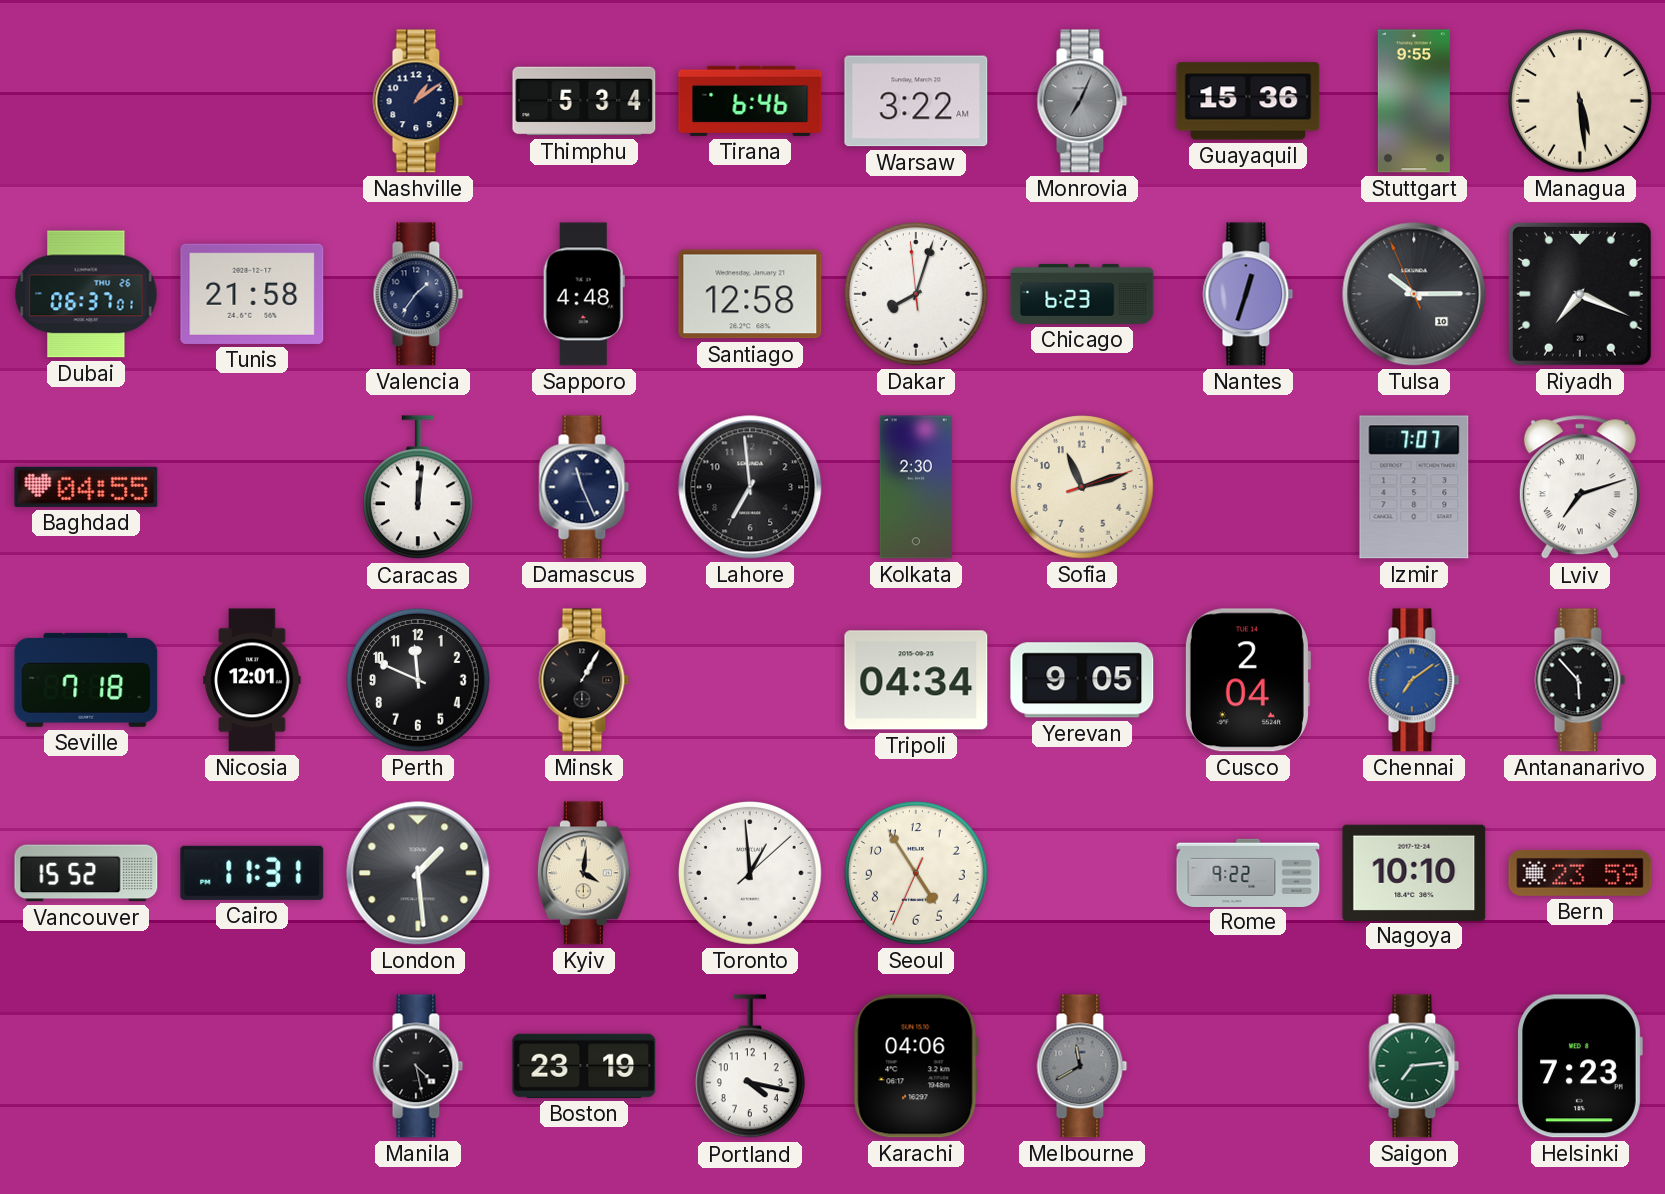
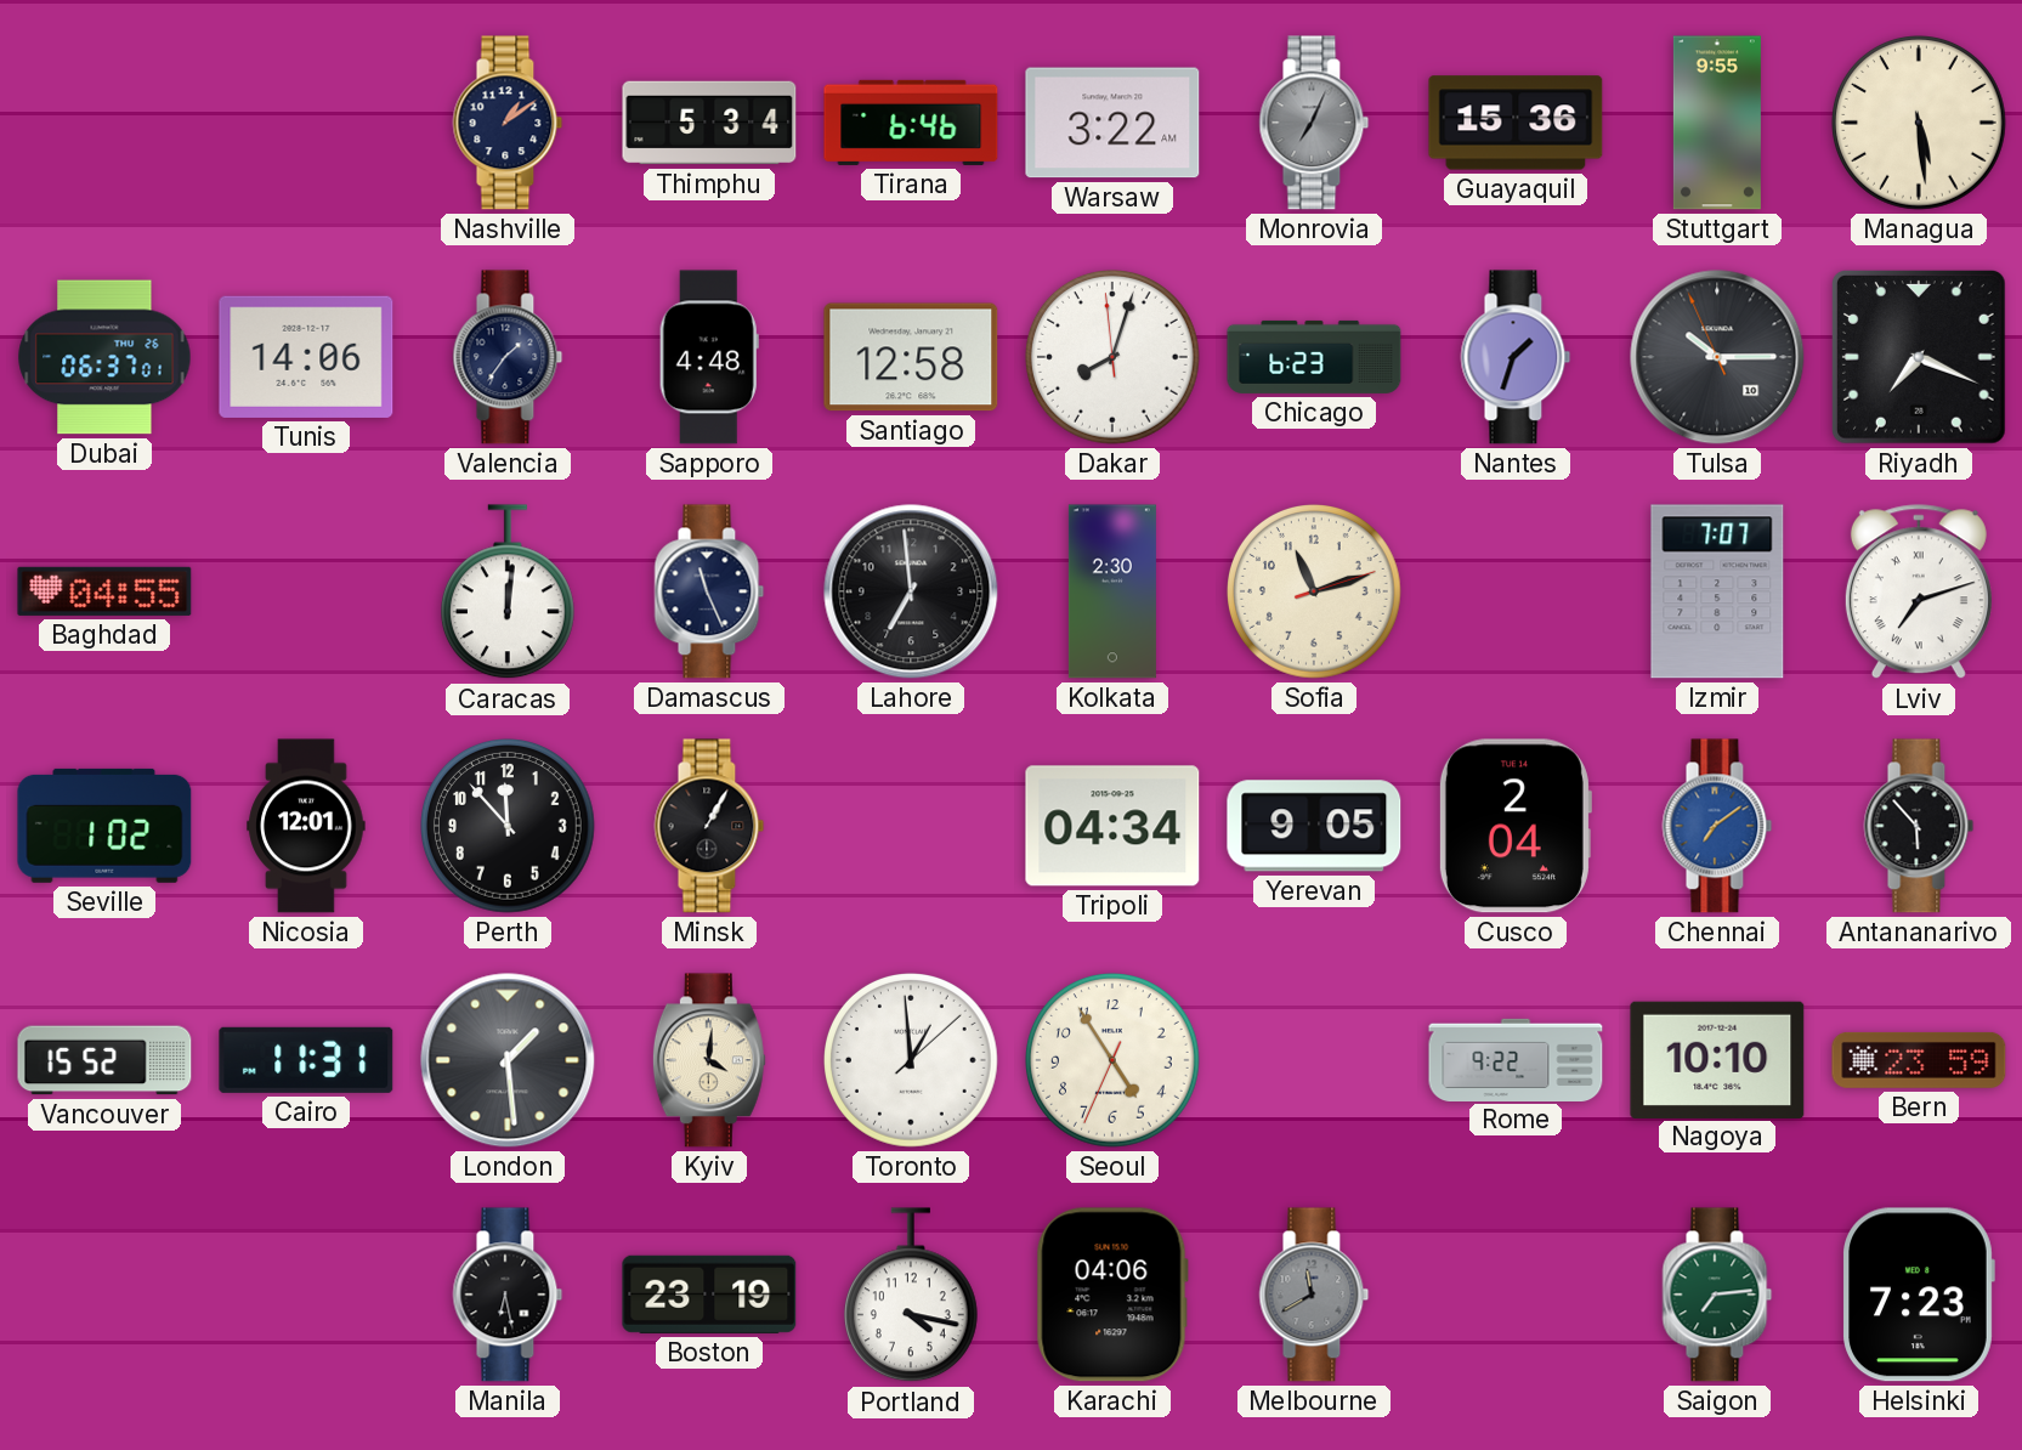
Tunis: 21:58 -> 14:06
Nantes: 12:33 -> 1:33
Seville: 7:18 -> 1:02
Perth: 11:49 -> 11:53
Manila: 4:28 -> 6:28
